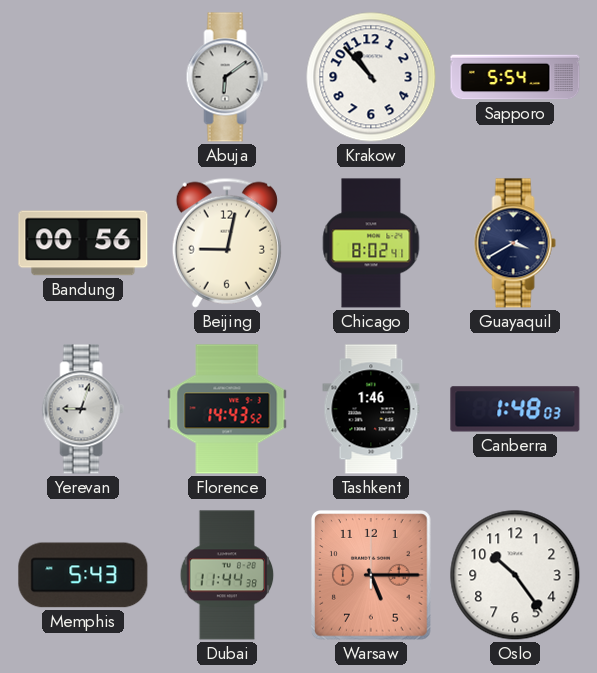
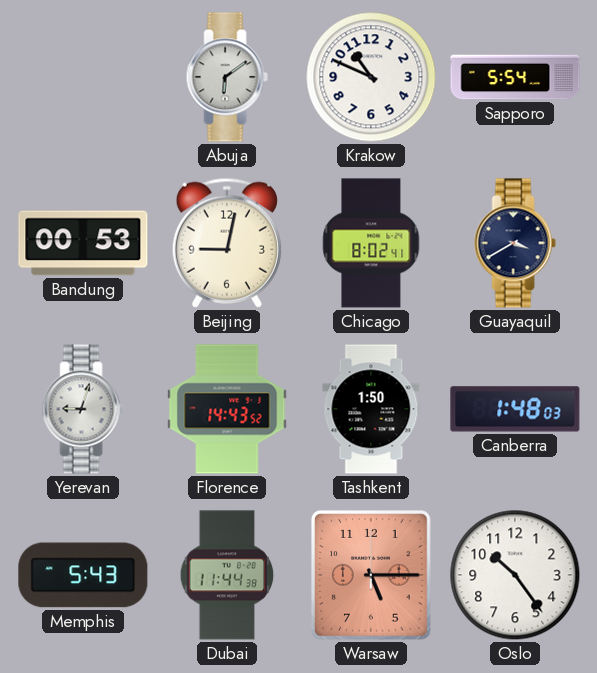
Krakow: 10:53 -> 10:49
Bandung: 00:56 -> 00:53
Tashkent: 1:46 -> 1:50
